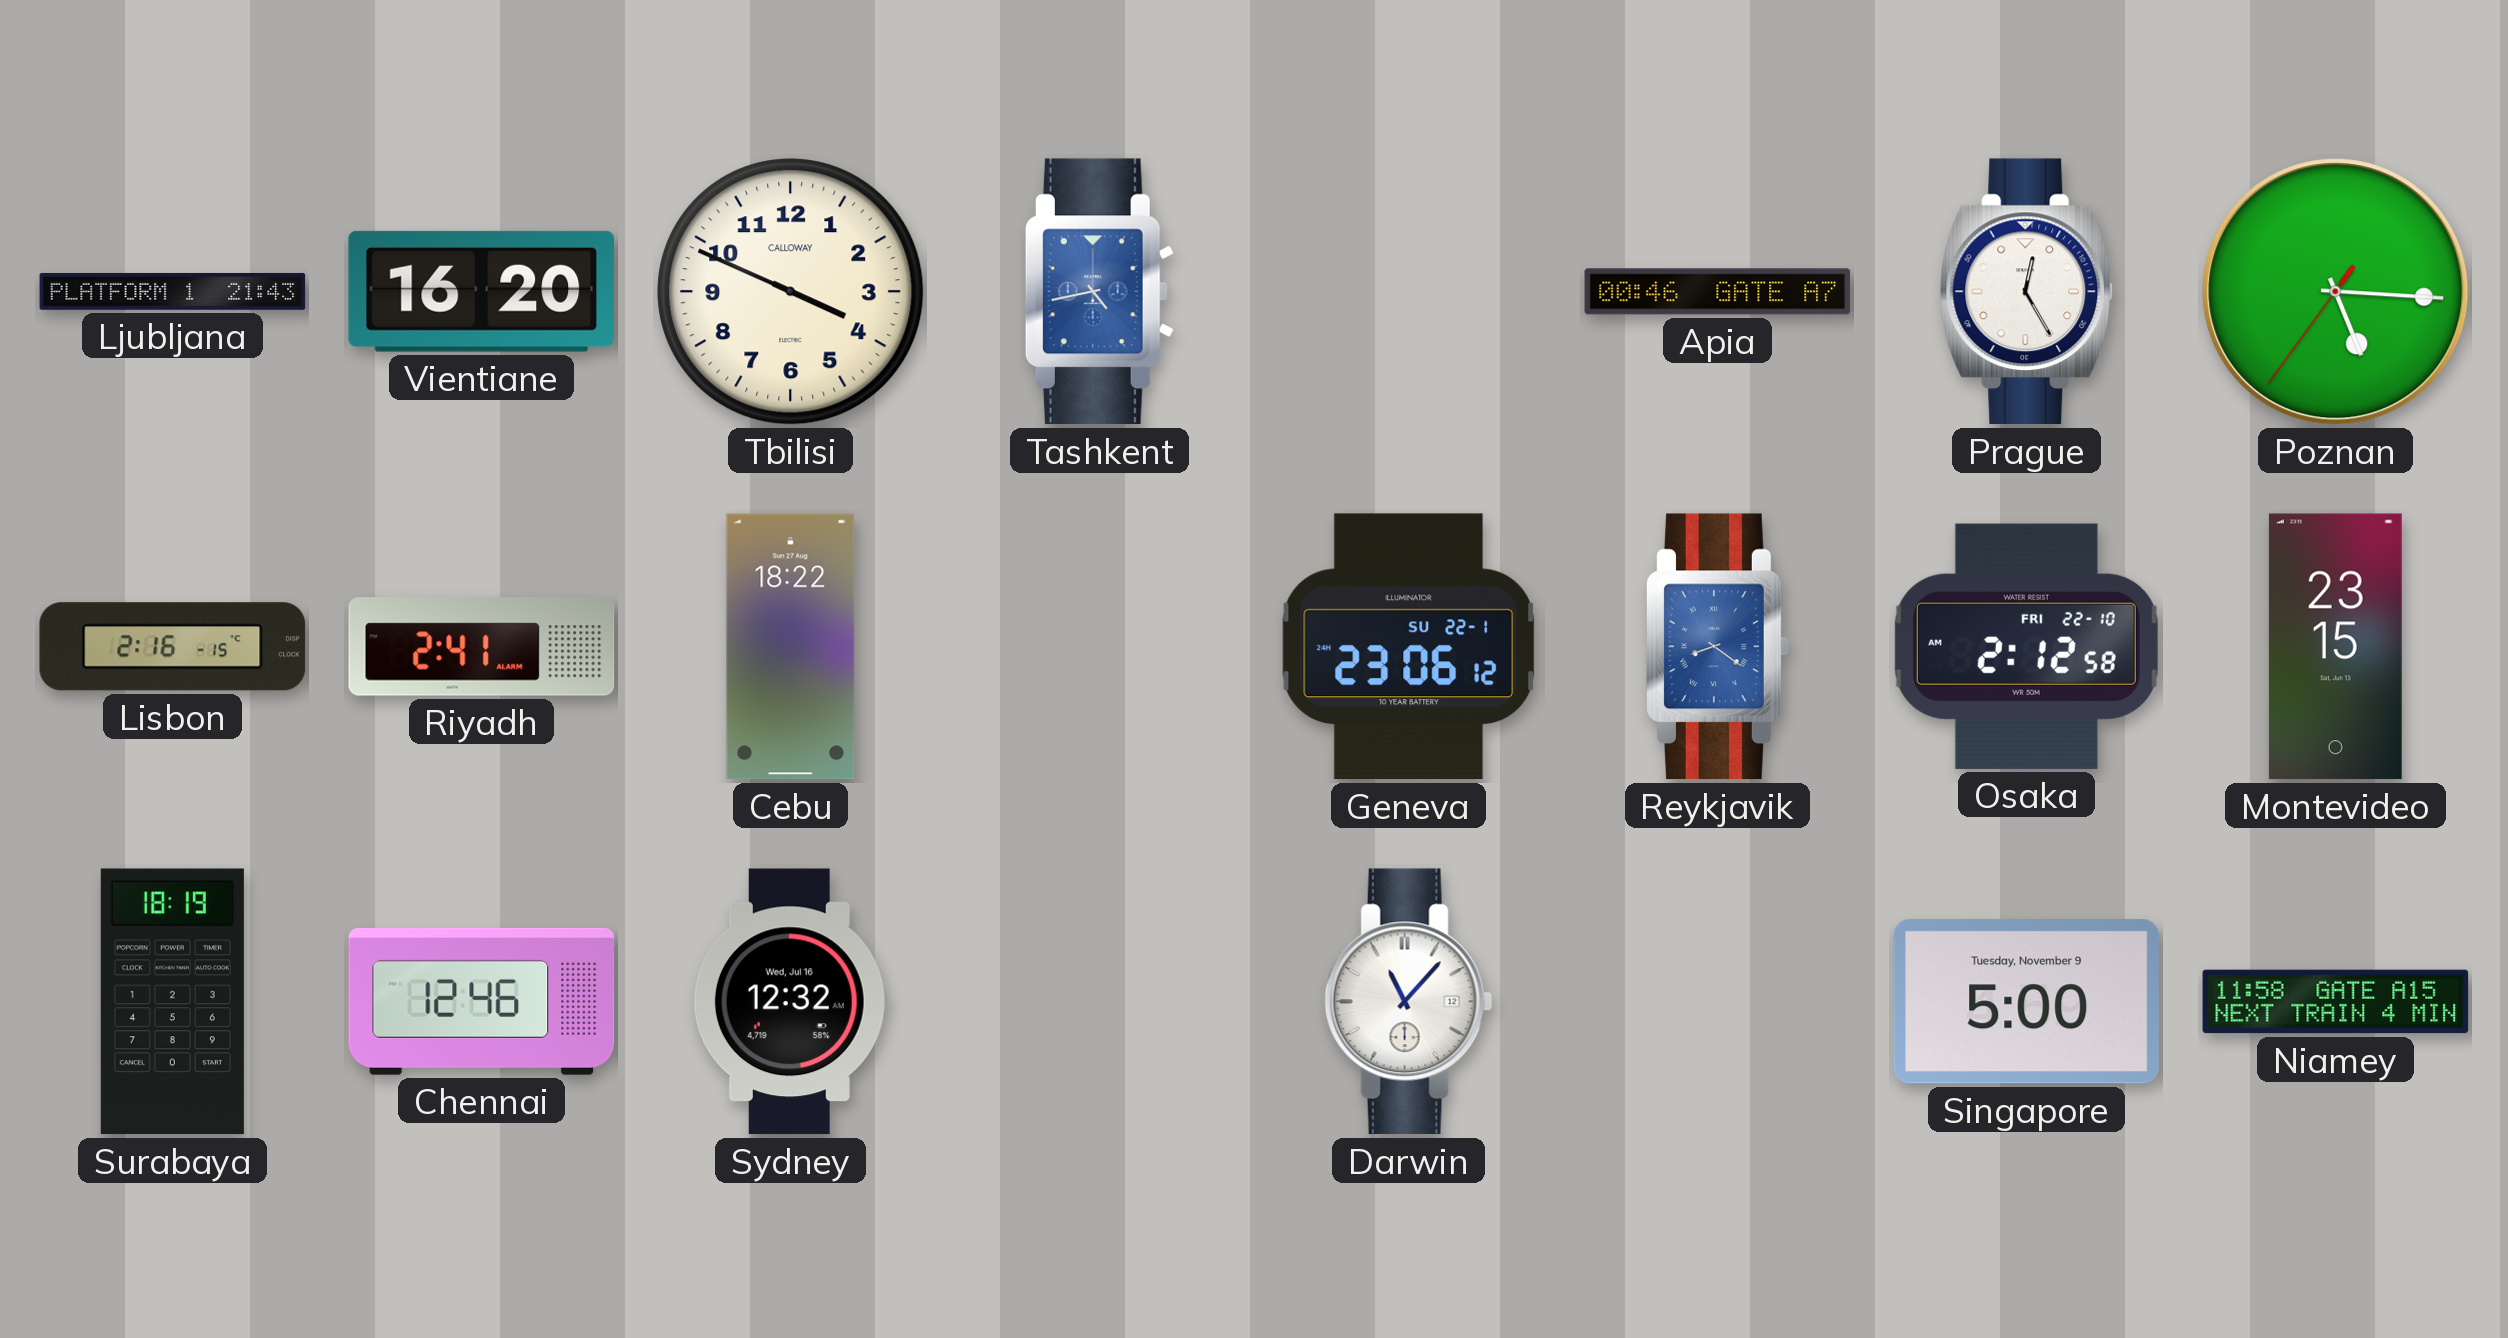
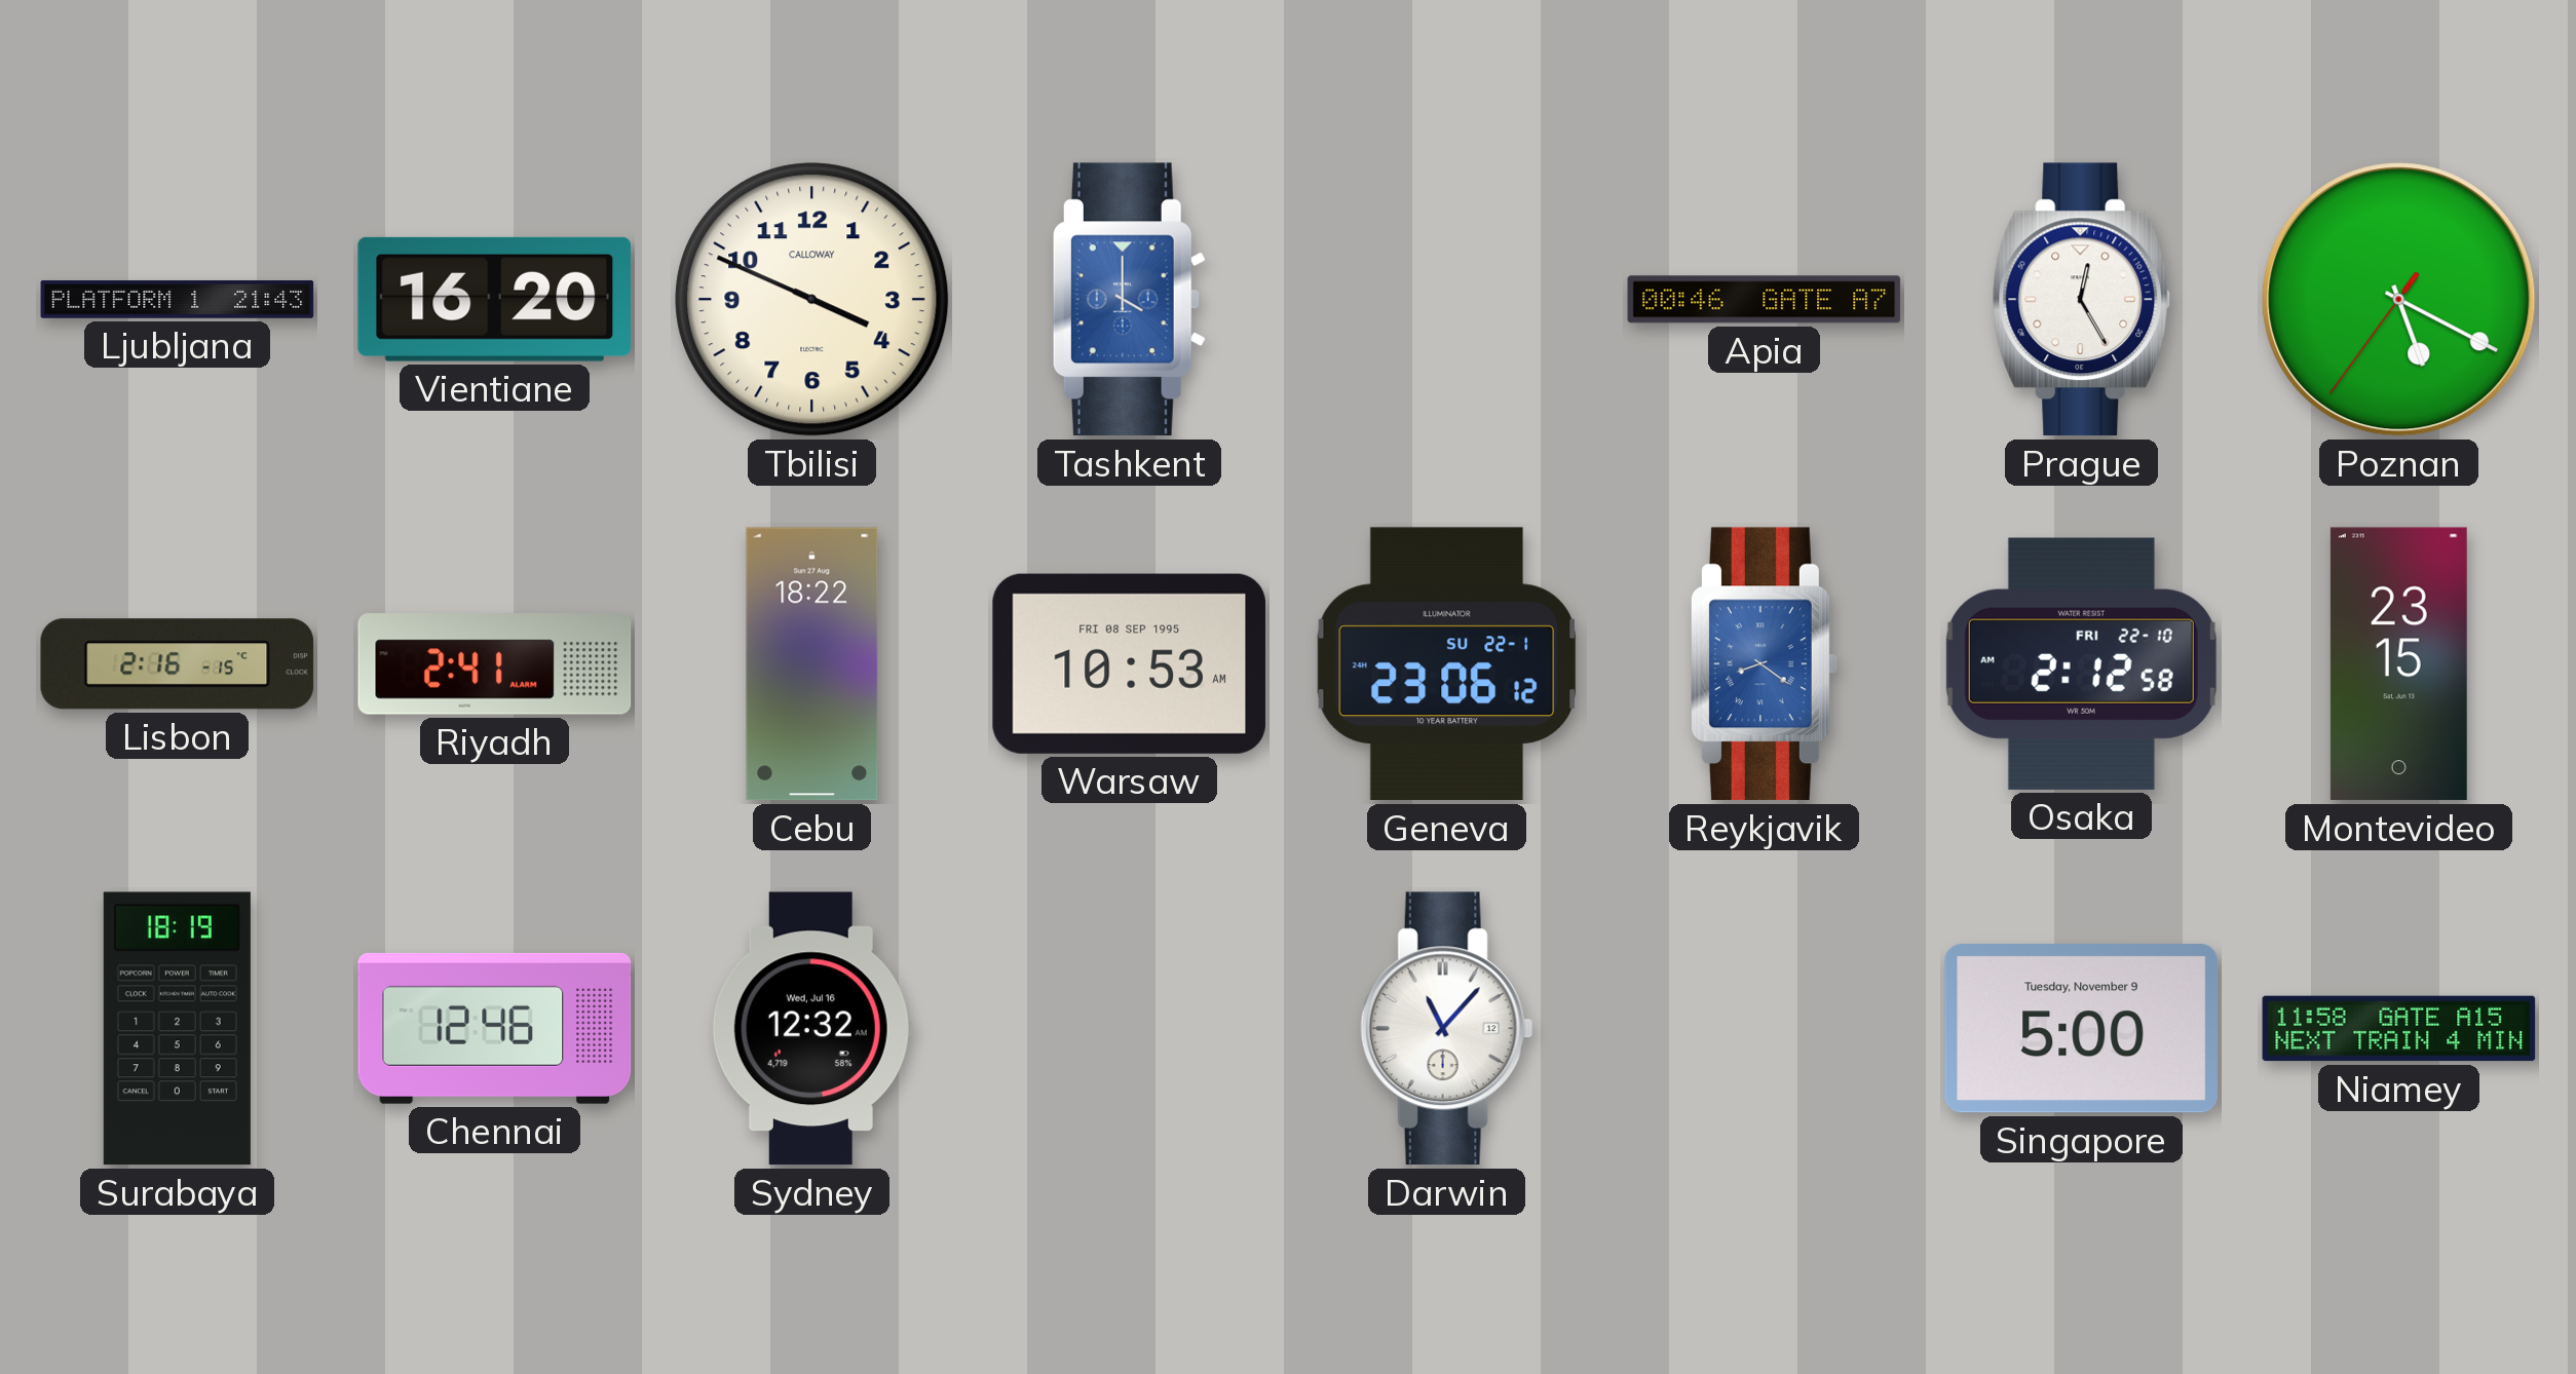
Tashkent: 4:43 -> 4:00
Poznan: 5:15 -> 5:19
Warsaw: none -> 10:53
